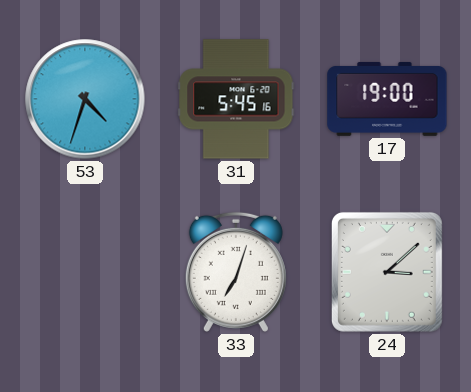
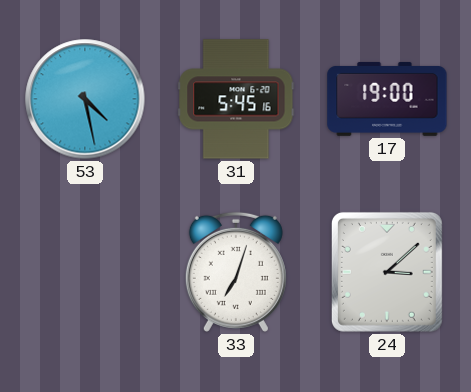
53: 4:33 -> 4:28
